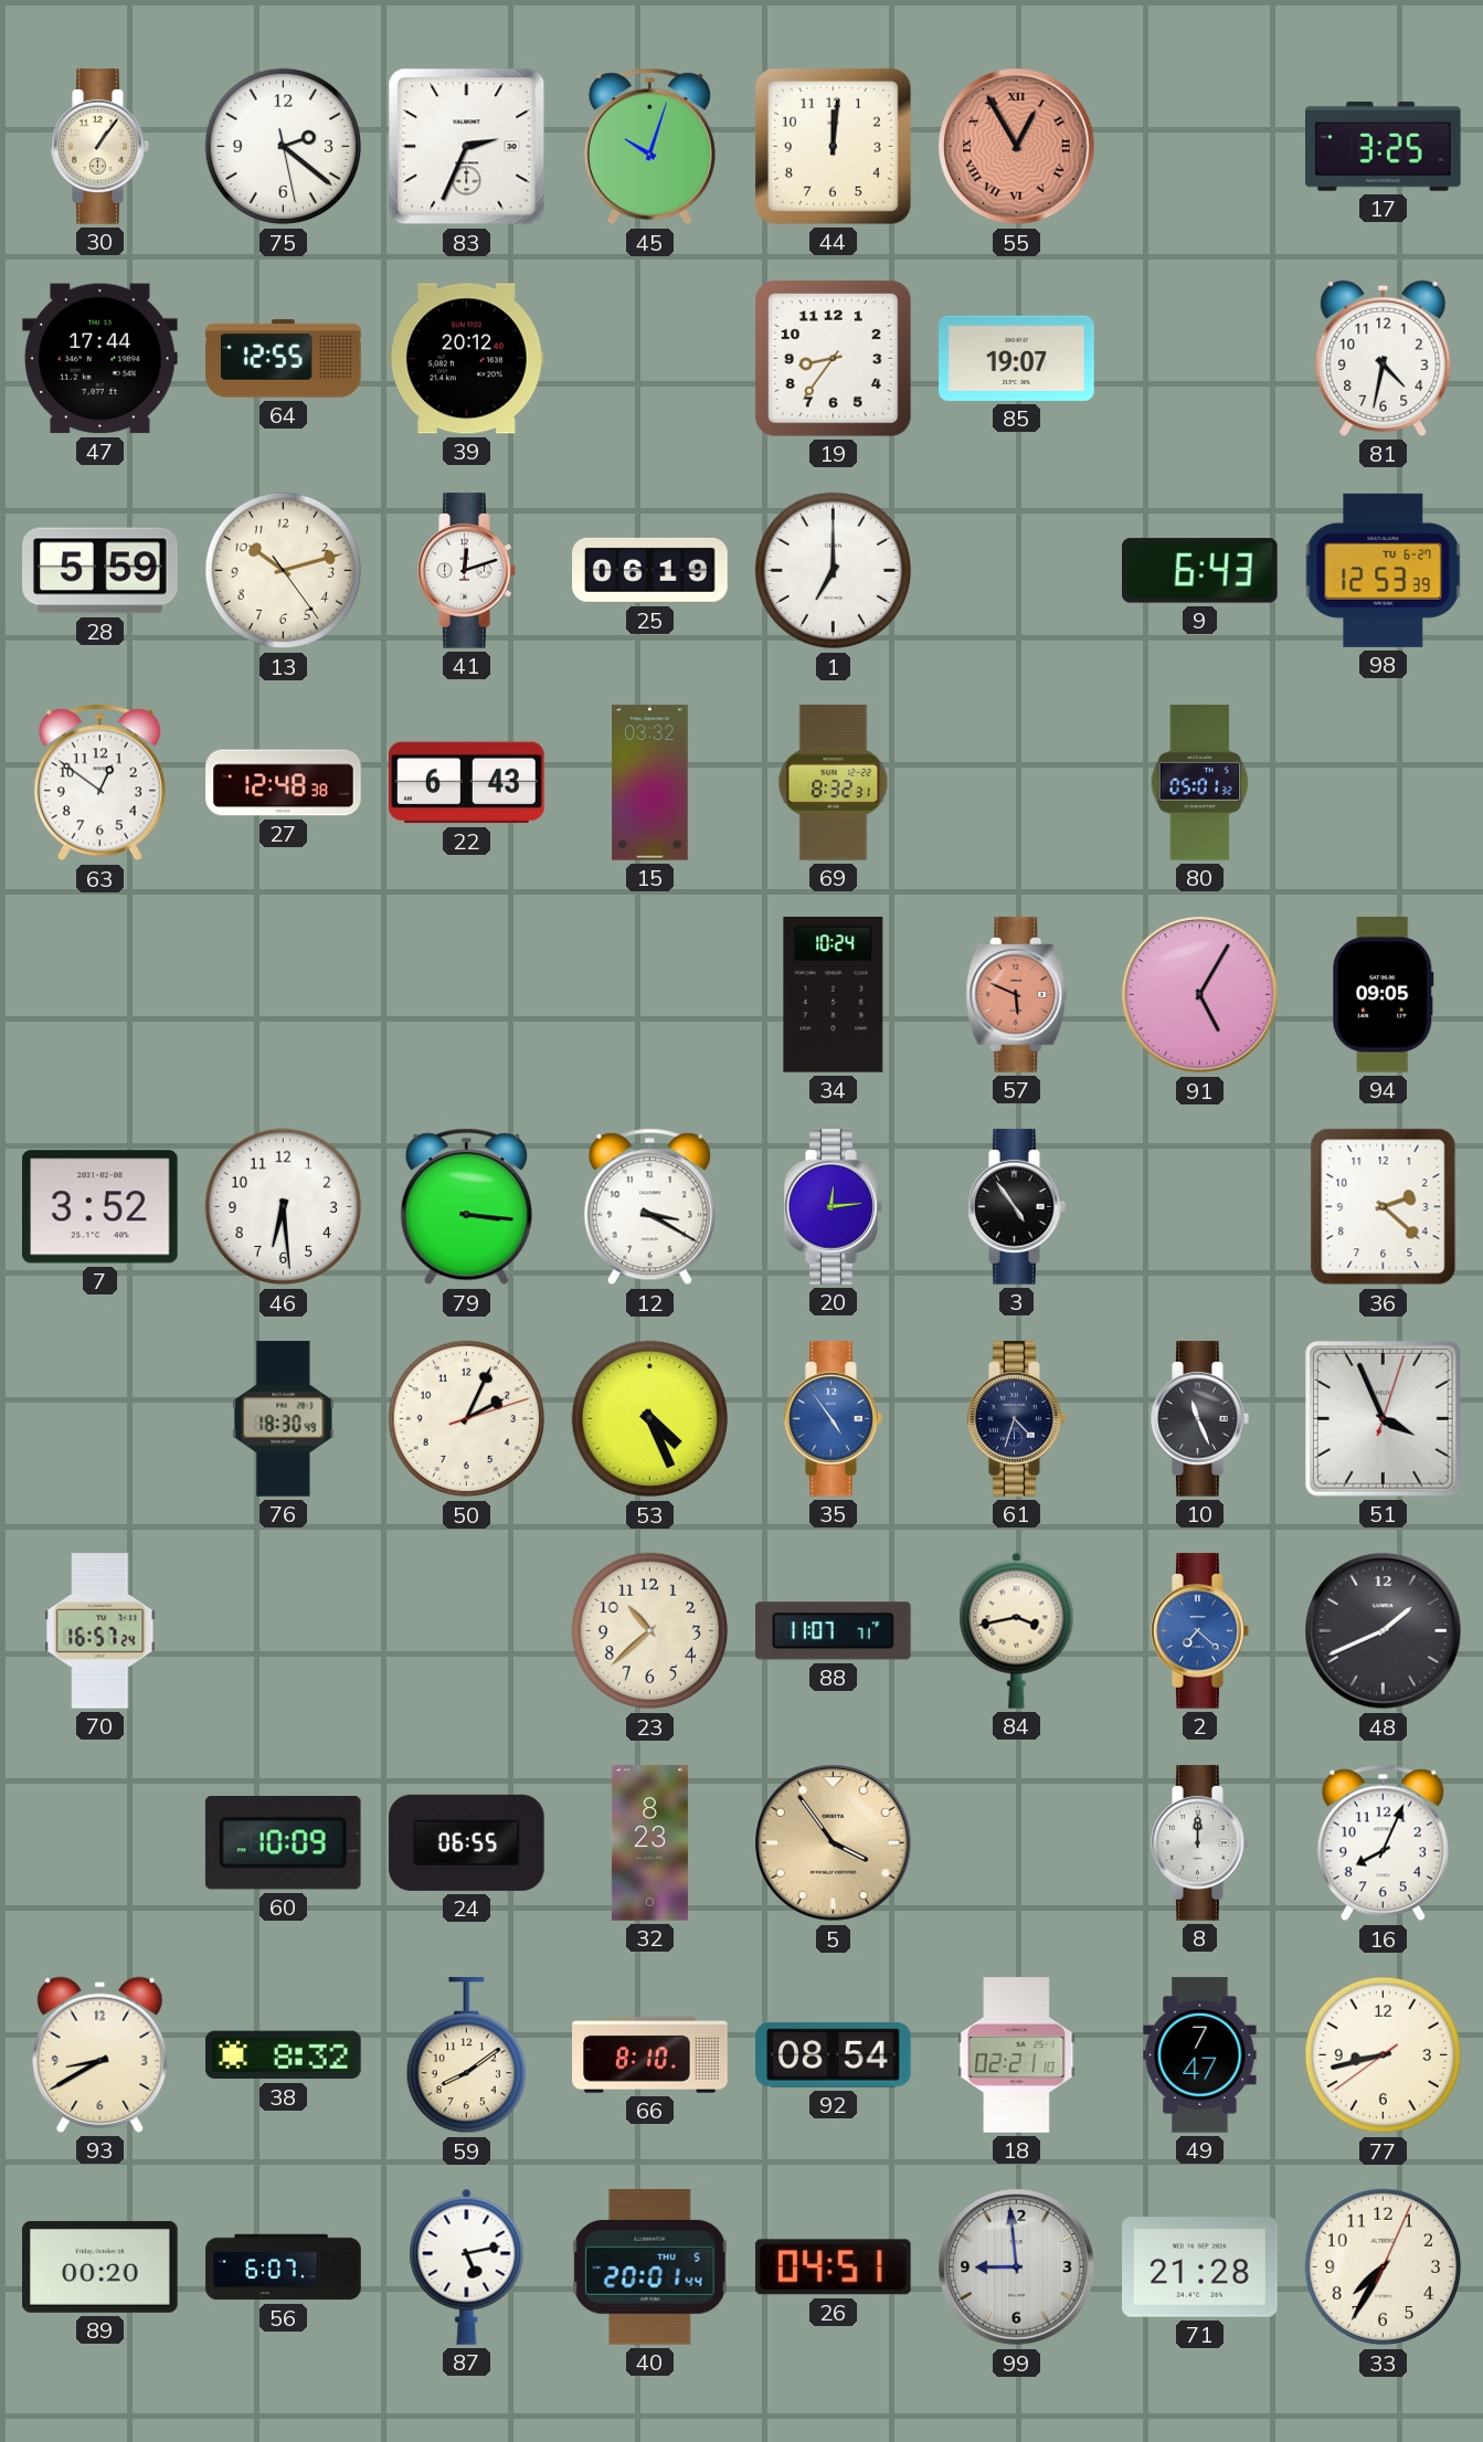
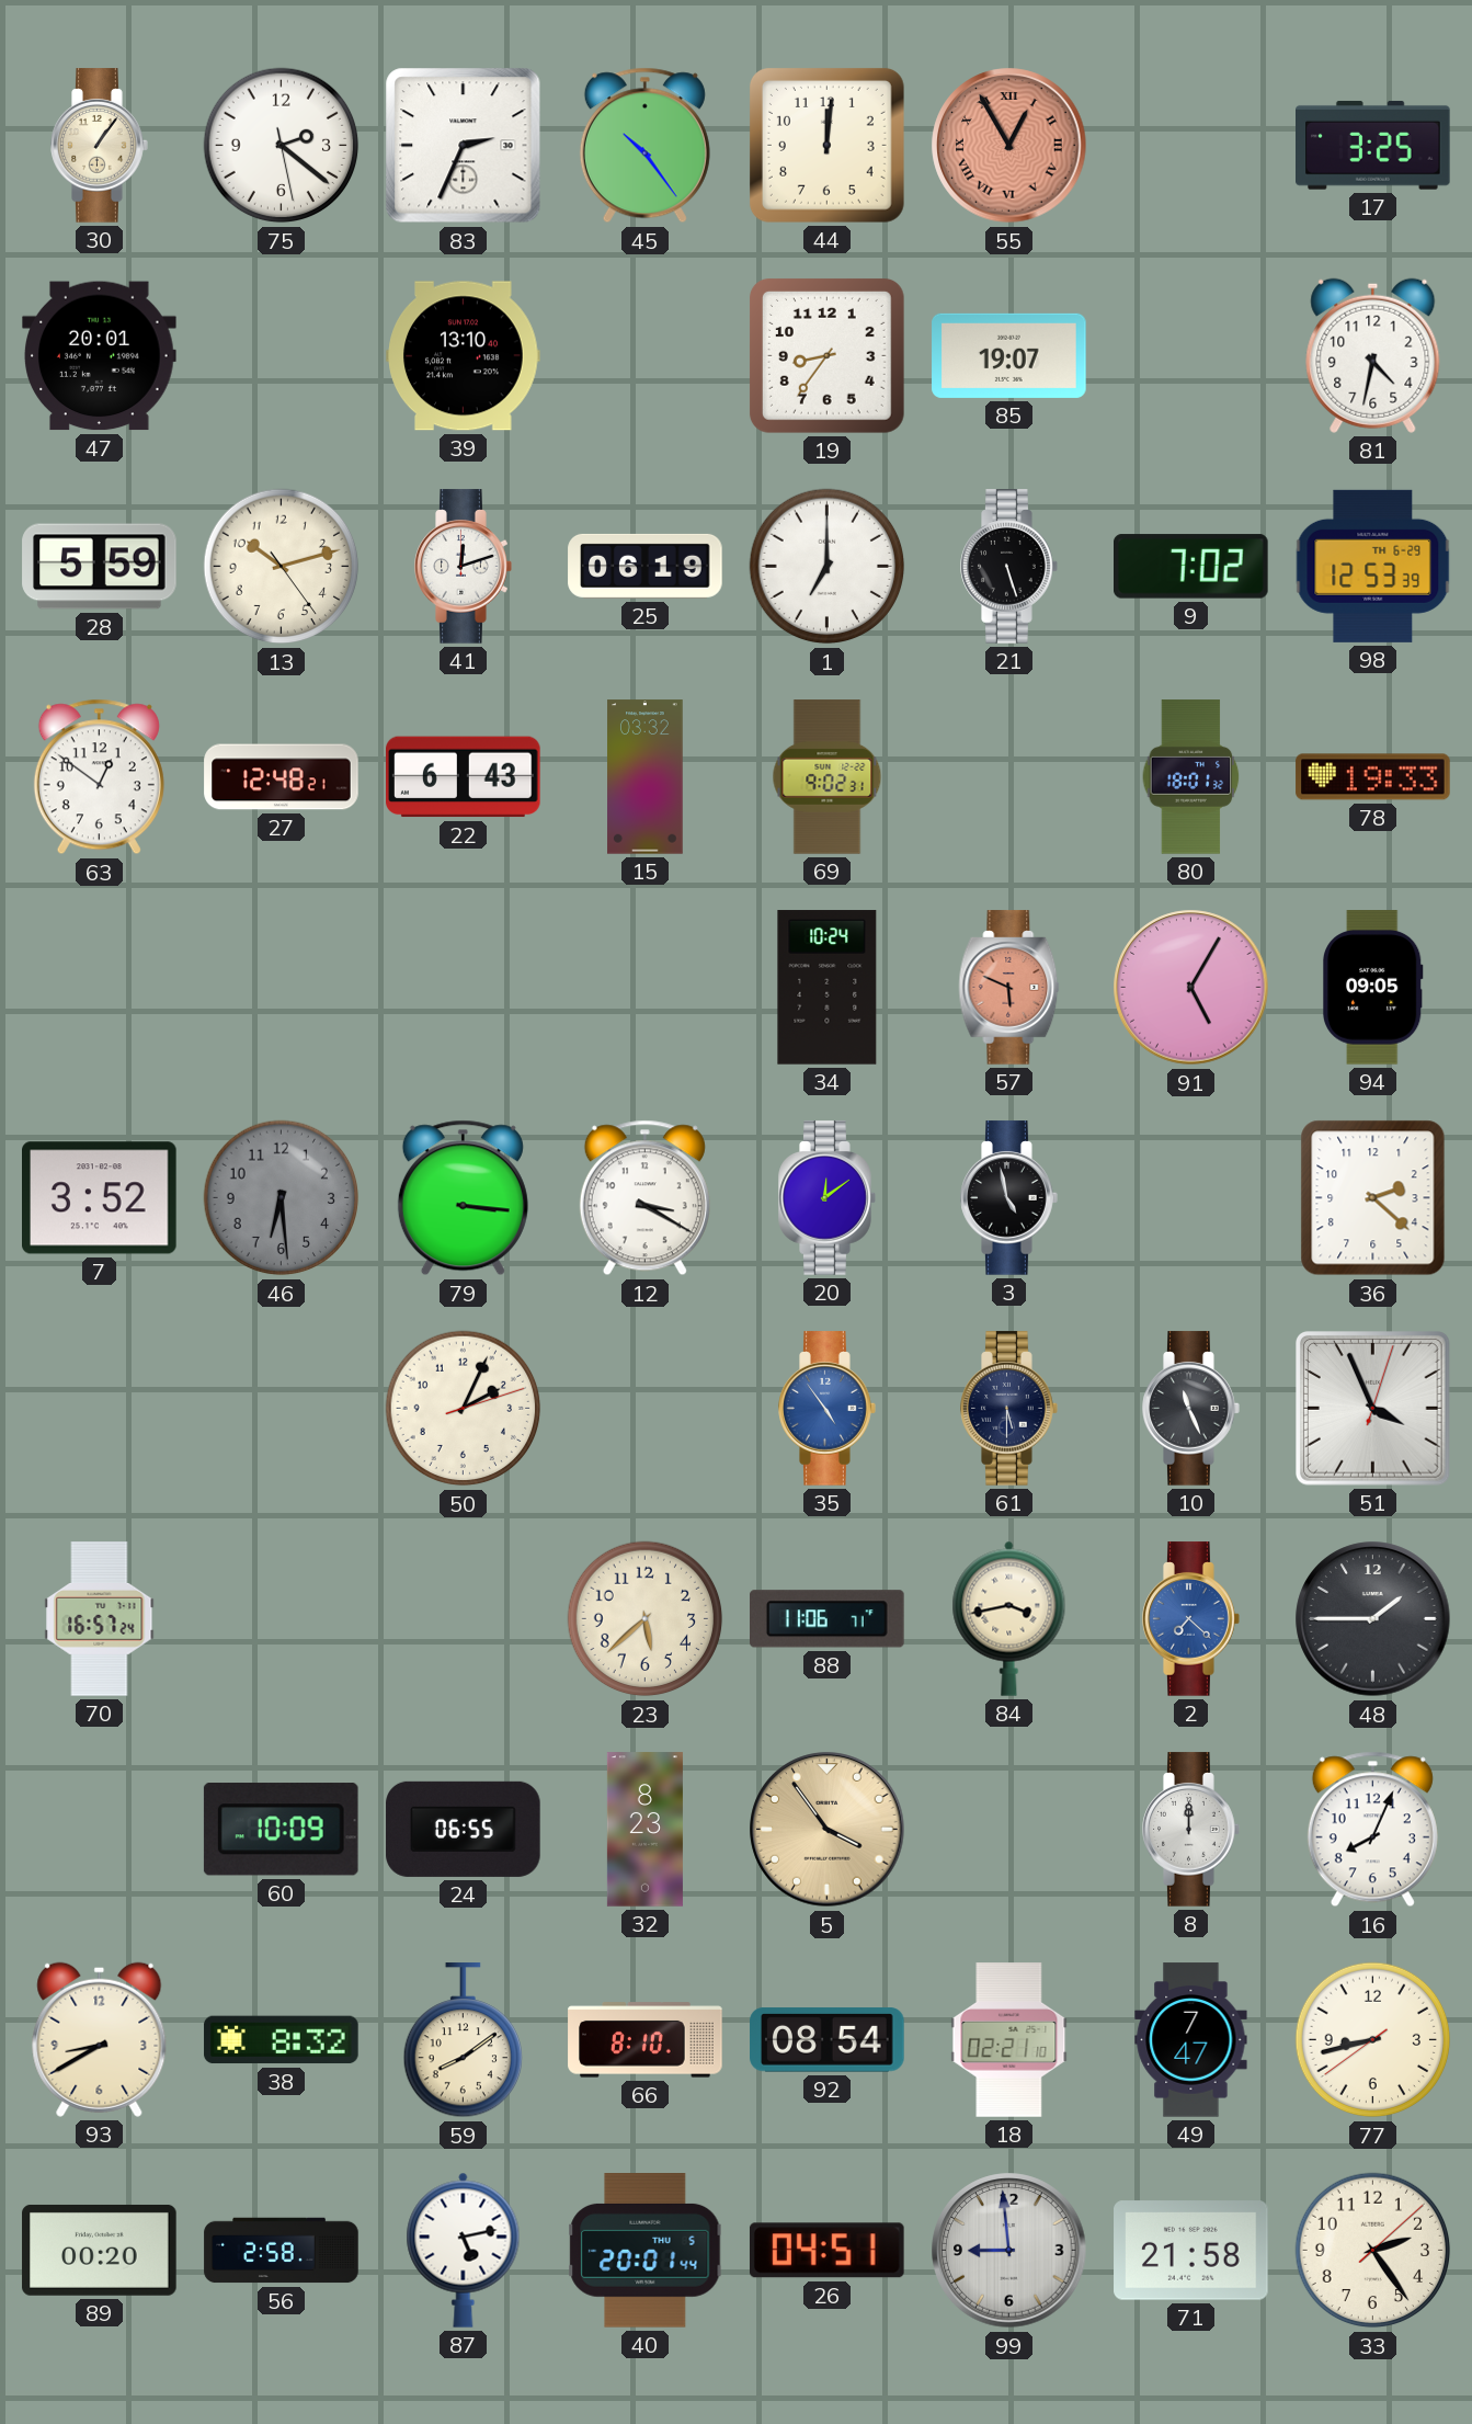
45: 10:03 -> 10:24
47: 17:44 -> 20:01
64: 12:55 -> none
39: 20:12 -> 13:10
21: none -> 5:27
9: 6:43 -> 7:02
98 date: TU 6-27 -> TH 6-29
27: 12:48:38 -> 12:48:21
69: 8:32 -> 9:02
80: 05:01 -> 18:01
78: none -> 19:33
46 dial: white -> grey
20: 12:14 -> 12:09
3: 4:54 -> 4:58
76: 18:30 -> none
53: 4:26 -> none
61: 4:33 -> 5:30
23: 10:38 -> 5:38
88: 11:07 -> 11:06
48: 1:41 -> 1:45
56: 6:07 -> 2:58
71: 21:28 -> 21:58
33: 7:35 -> 2:24
